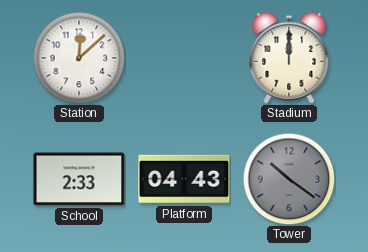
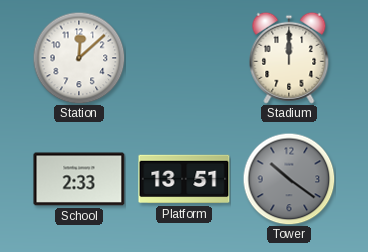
Platform: 04:43 -> 13:51
